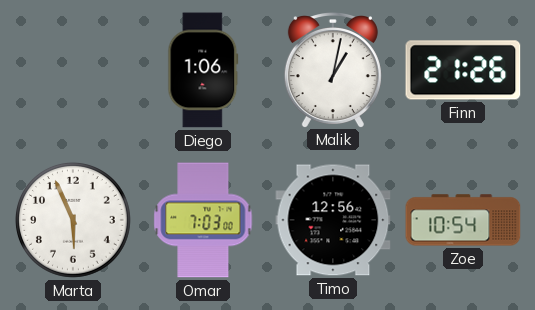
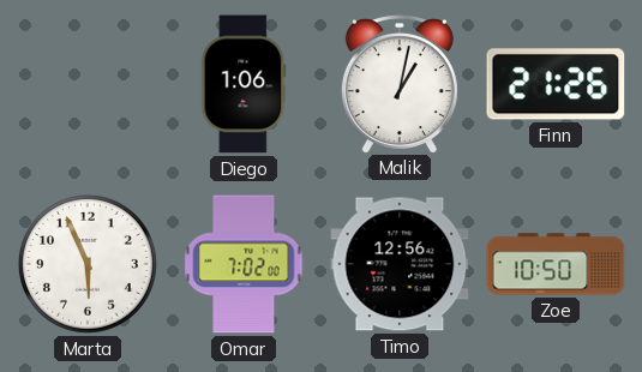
Omar: 7:03 -> 7:02
Zoe: 10:54 -> 10:50
